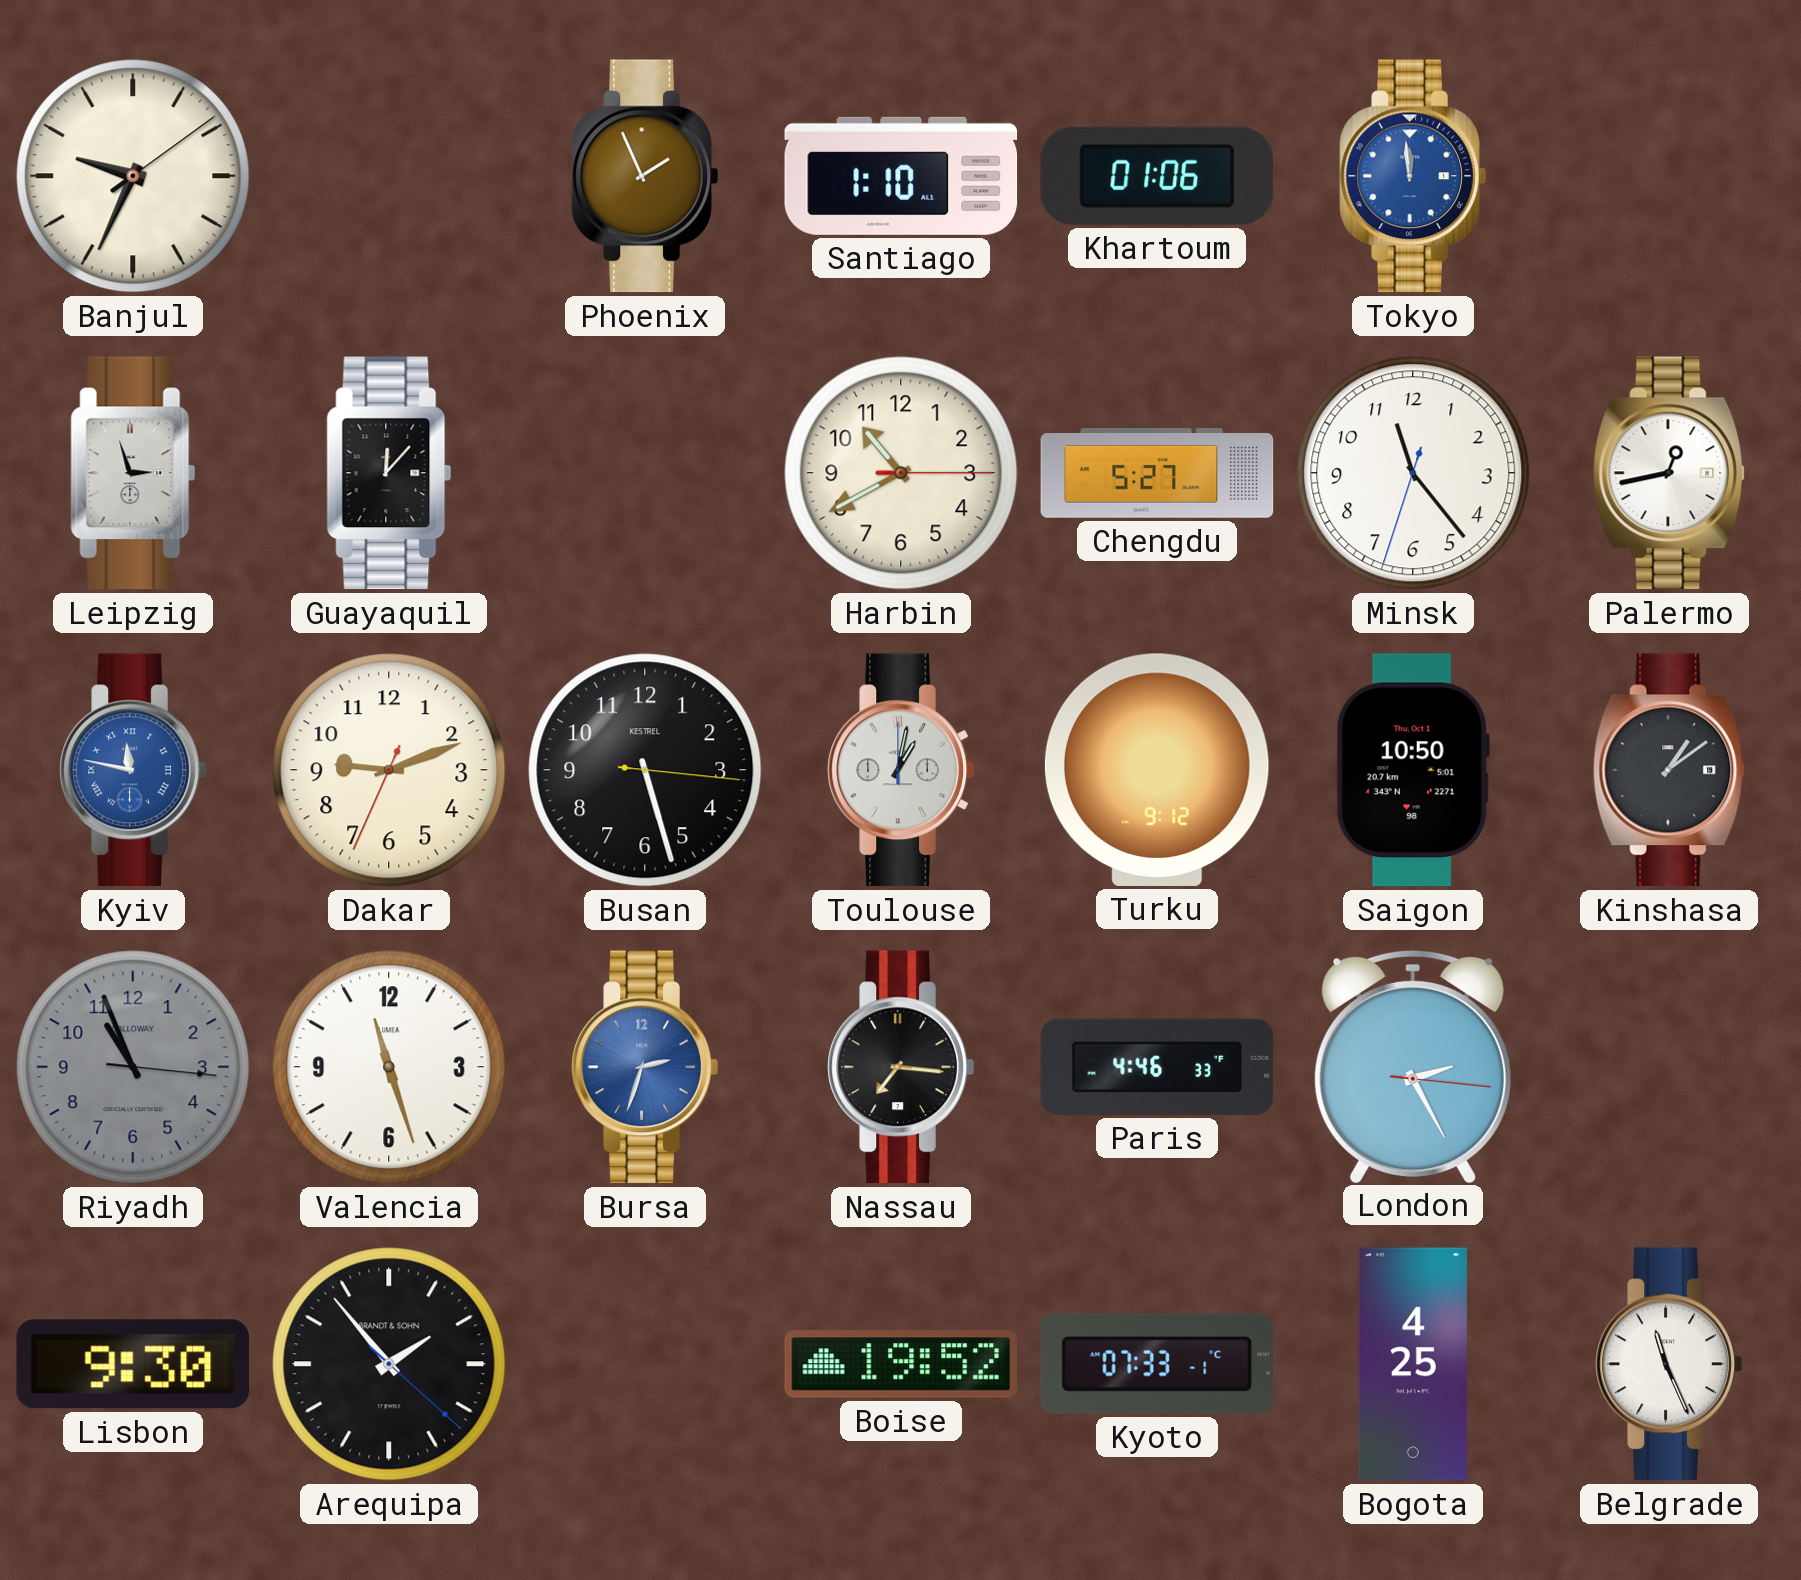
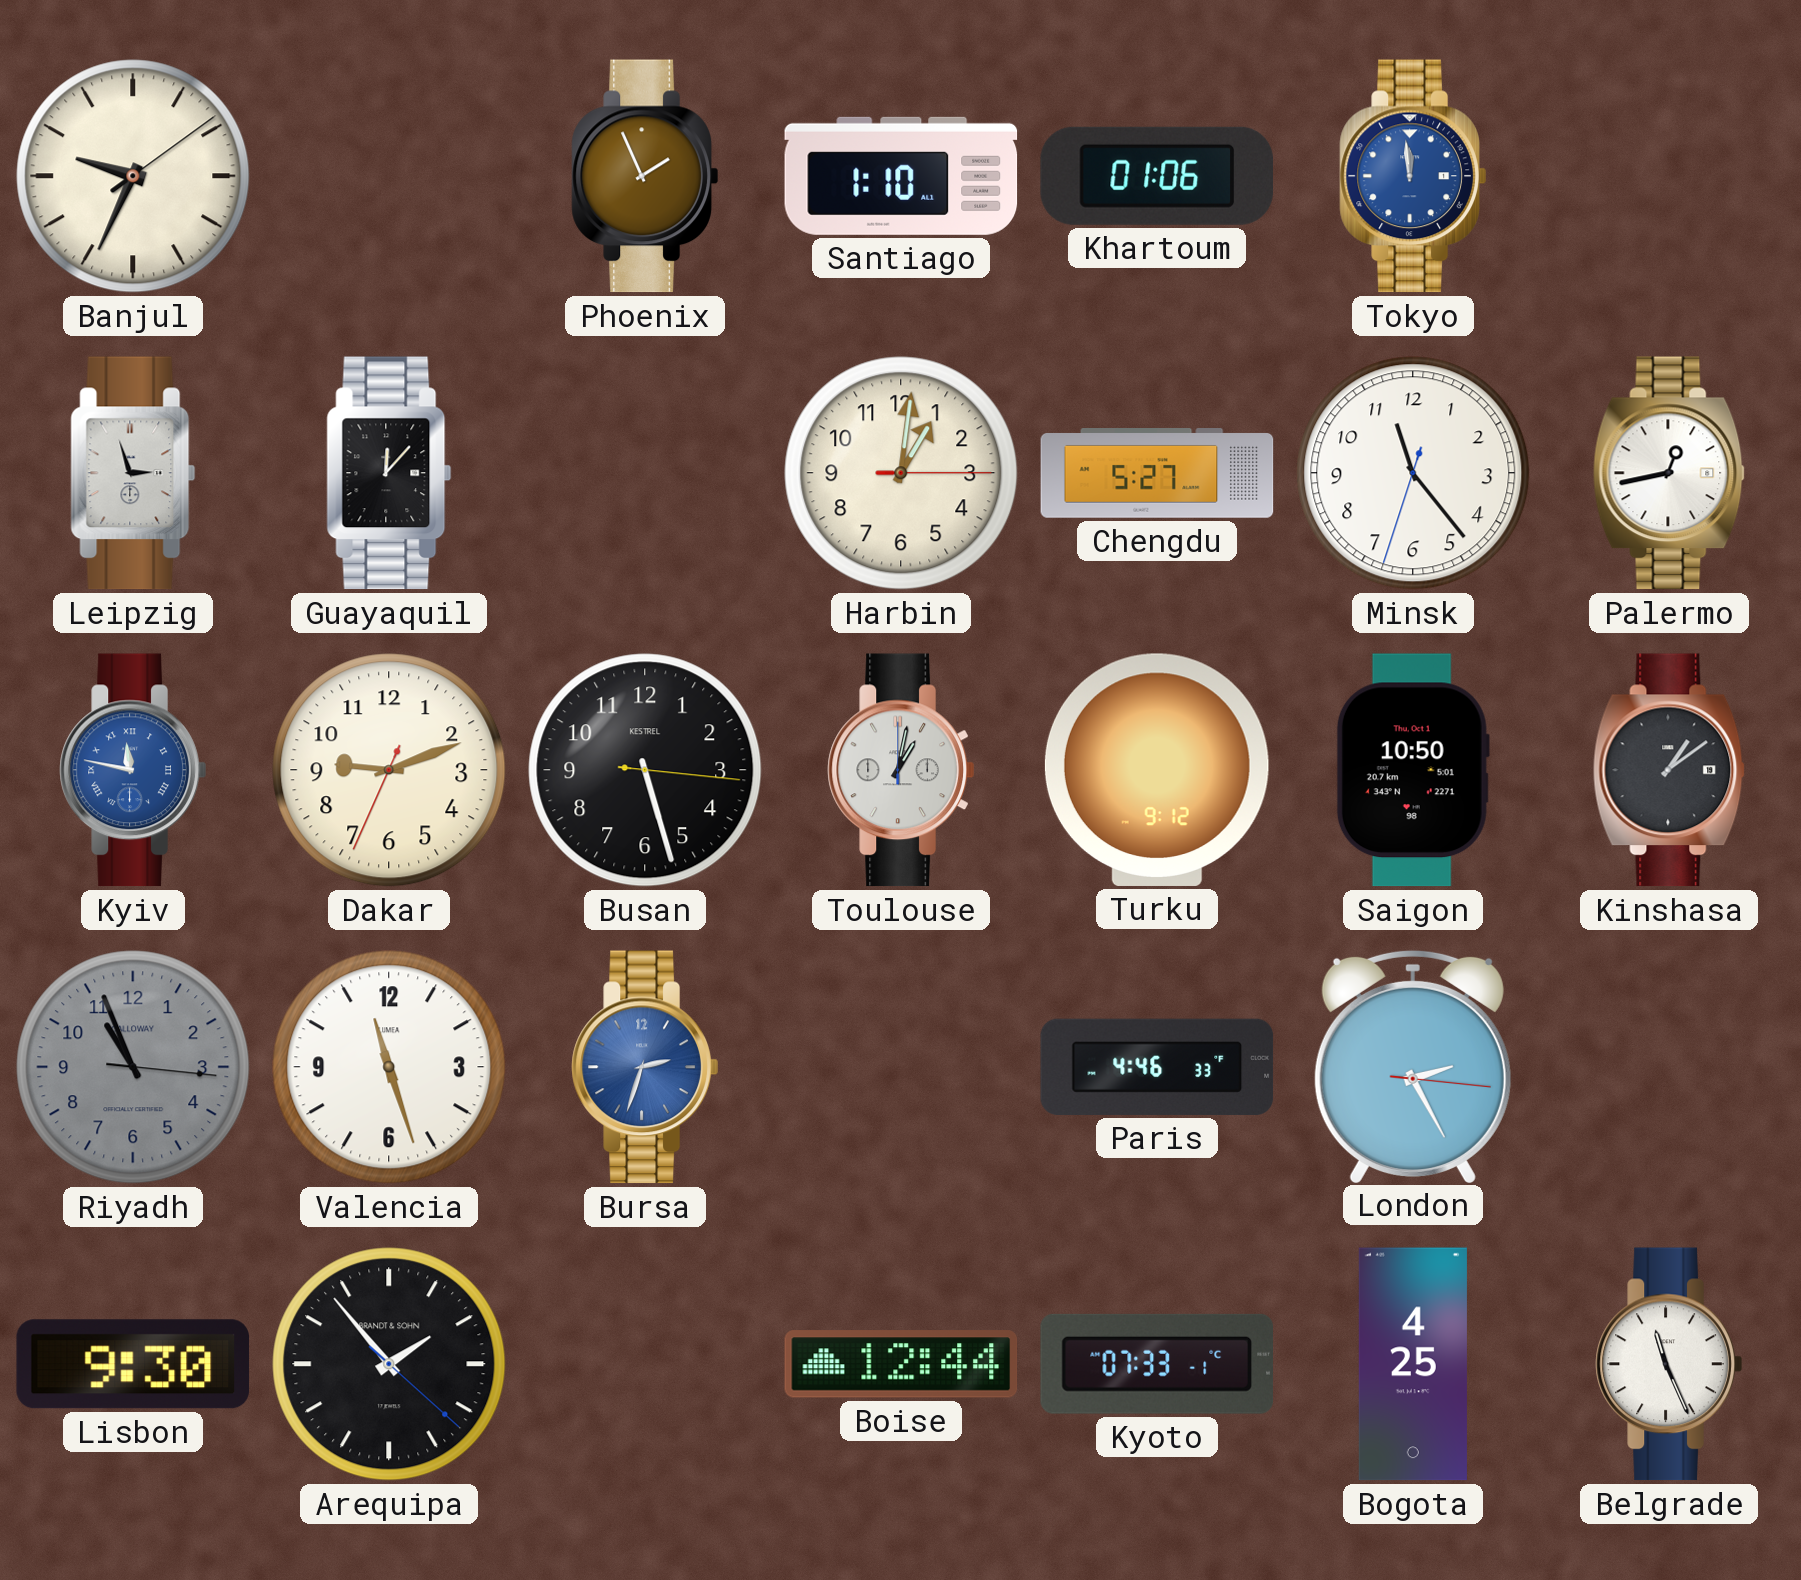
Harbin: 10:40 -> 1:01
Nassau: 7:16 -> none
Boise: 19:52 -> 12:44
